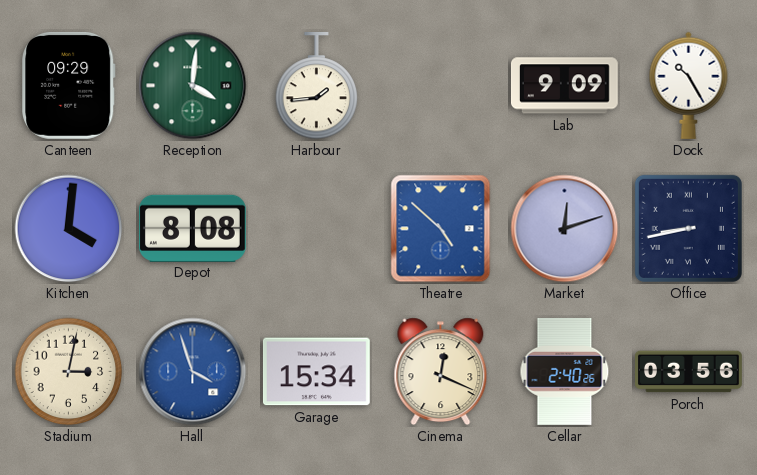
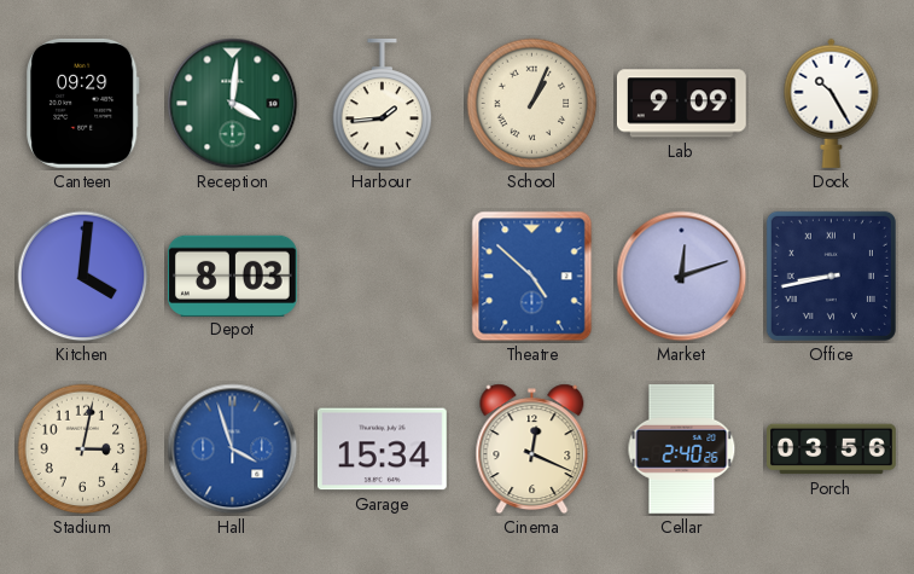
School: none -> 1:04
Depot: 8:08 -> 8:03
